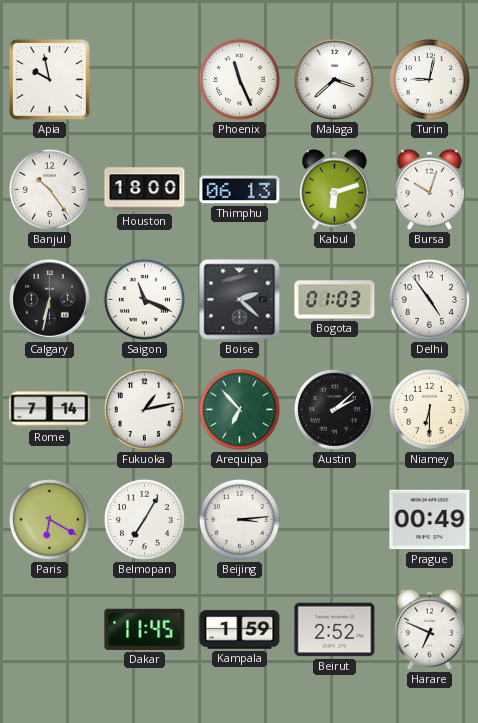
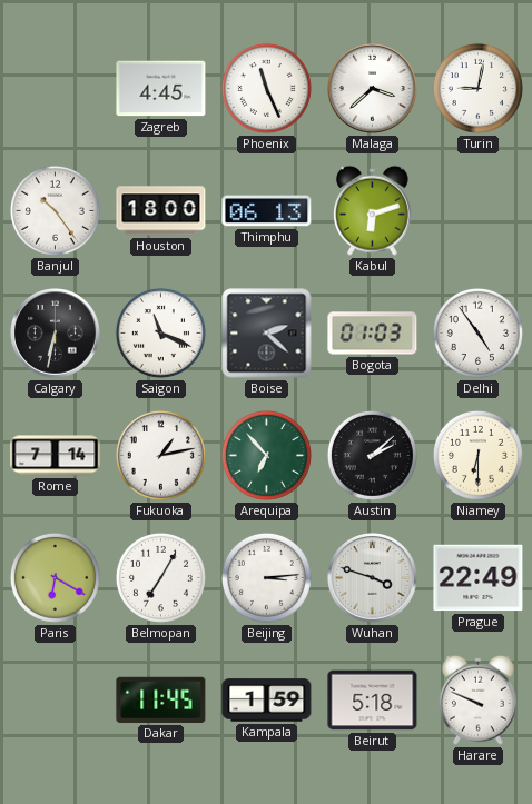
Apia: 9:58 -> none
Zagreb: none -> 4:45
Bursa: 10:03 -> none
Wuhan: none -> 3:48
Prague: 00:49 -> 22:49
Beirut: 2:52 -> 5:18
Harare: 6:49 -> 9:49
